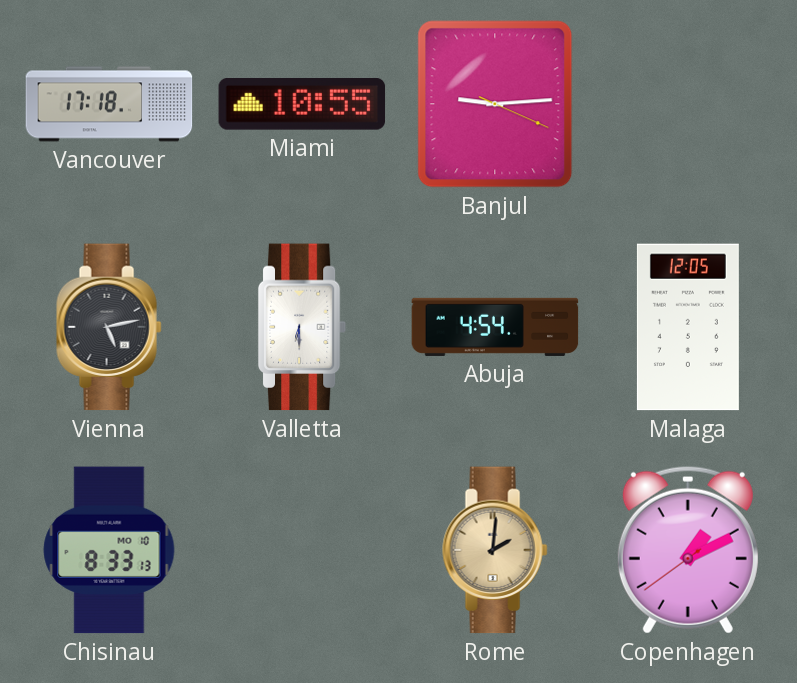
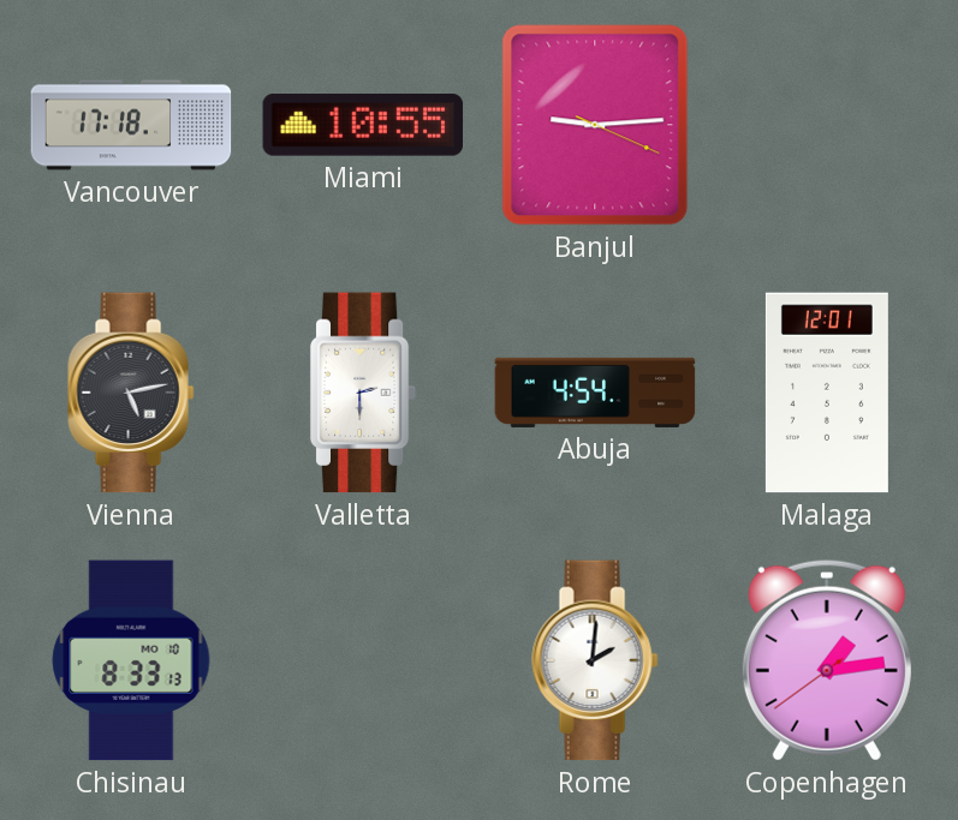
Valletta: 6:30 -> 2:30
Malaga: 12:05 -> 12:01
Rome dial: champagne -> white
Copenhagen: 1:10 -> 1:13
